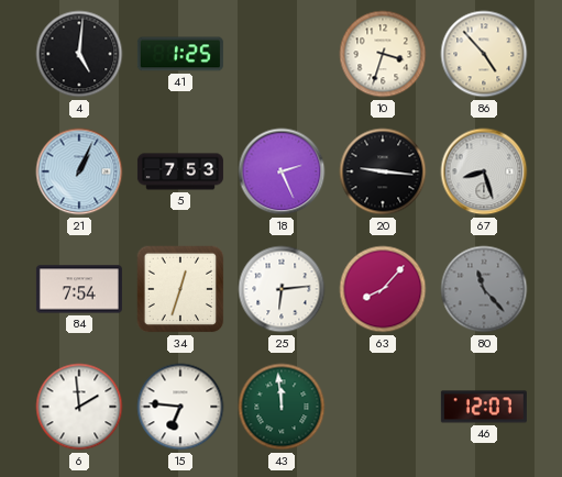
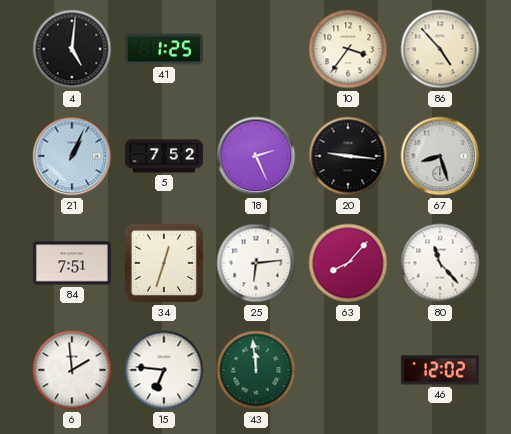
10: 3:33 -> 3:36
5: 7:53 -> 7:52
84: 7:54 -> 7:51
80 dial: grey -> white
46: 12:07 -> 12:02
